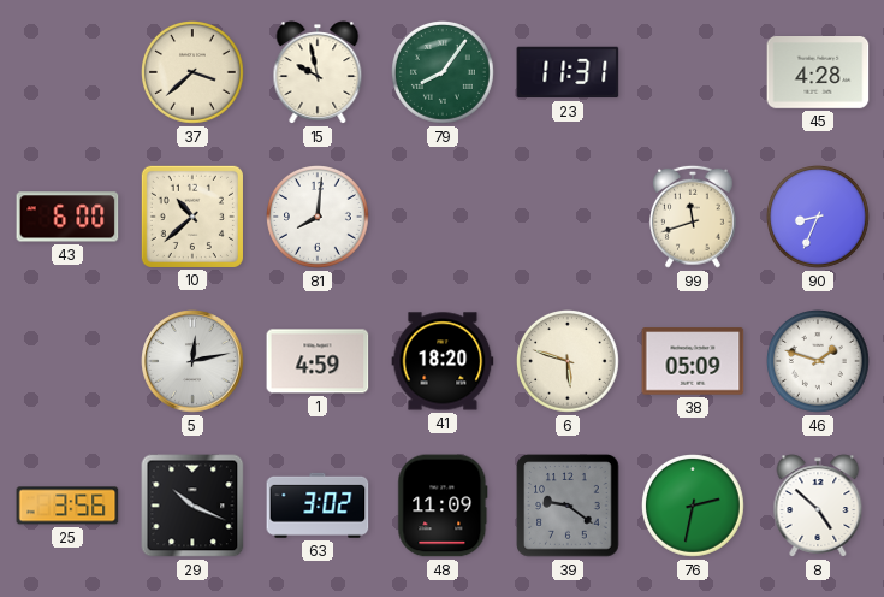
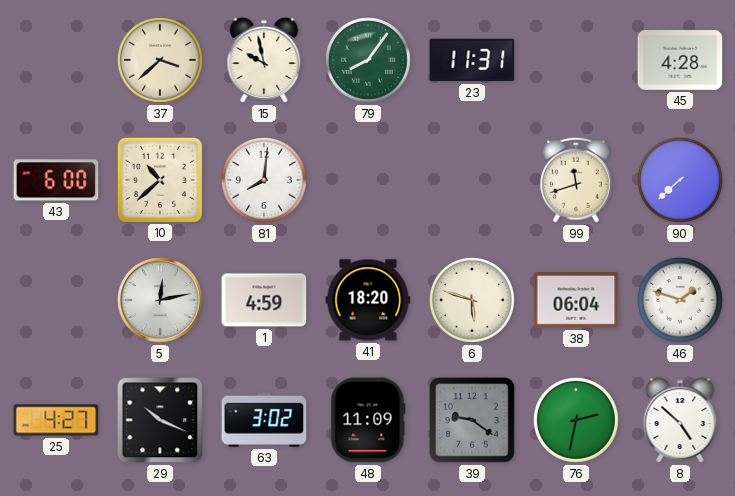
90: 8:34 -> 7:38
38: 05:09 -> 06:04
25: 3:56 -> 4:27
